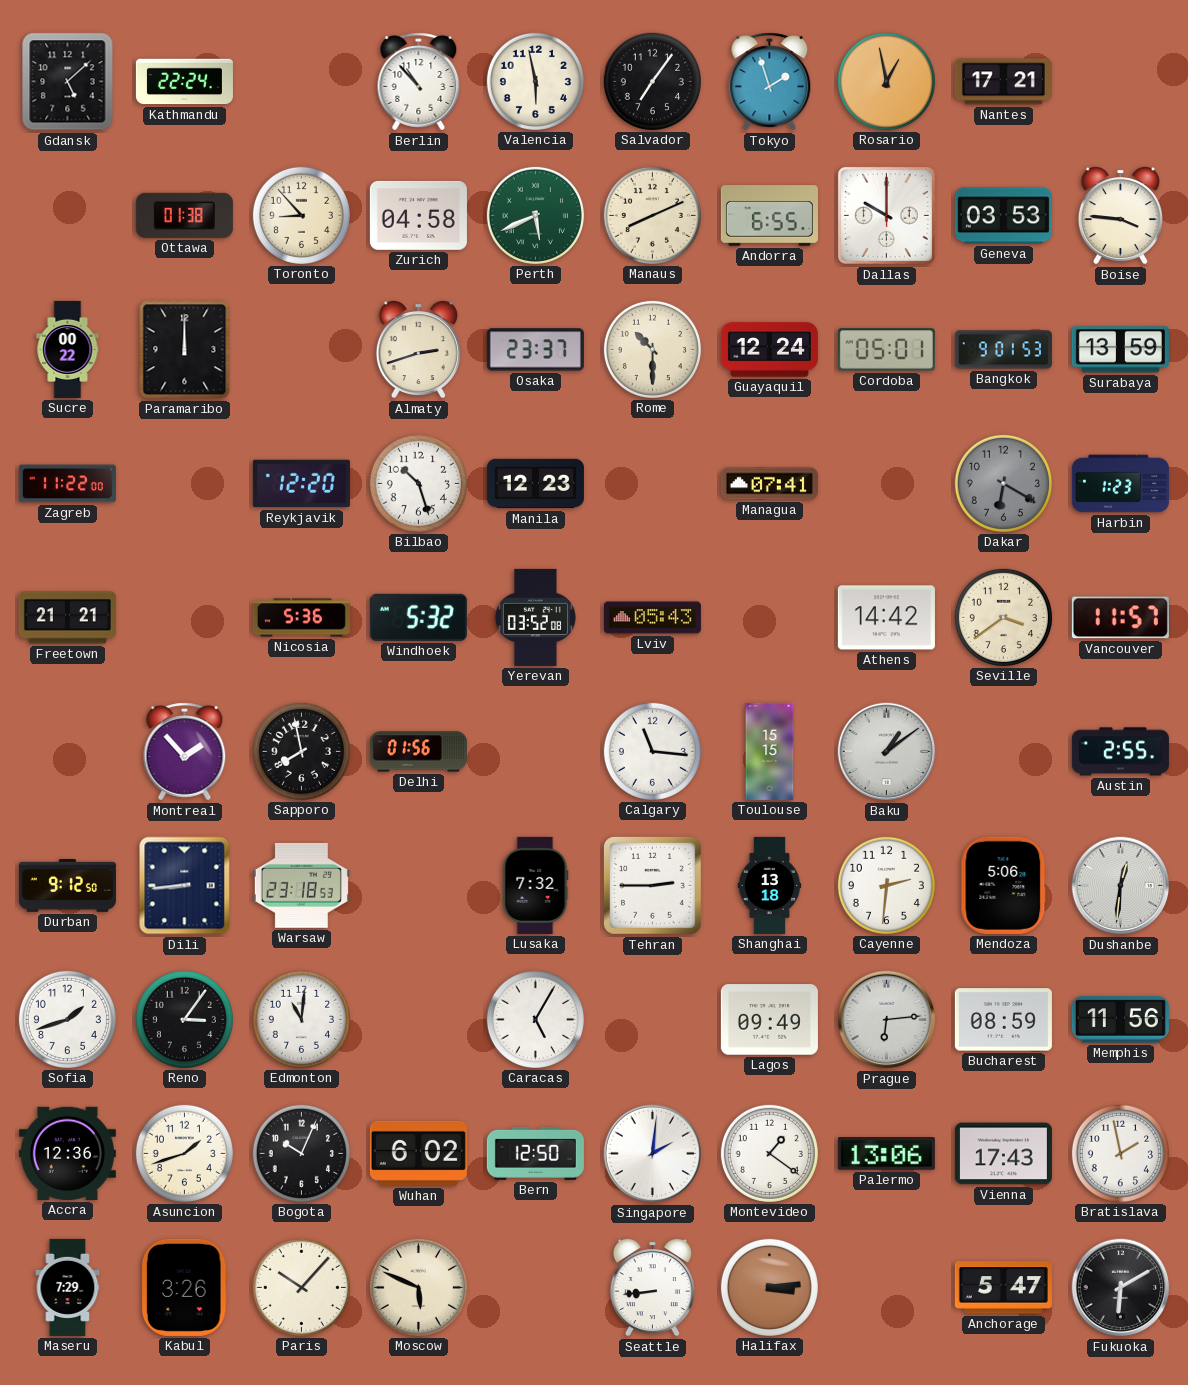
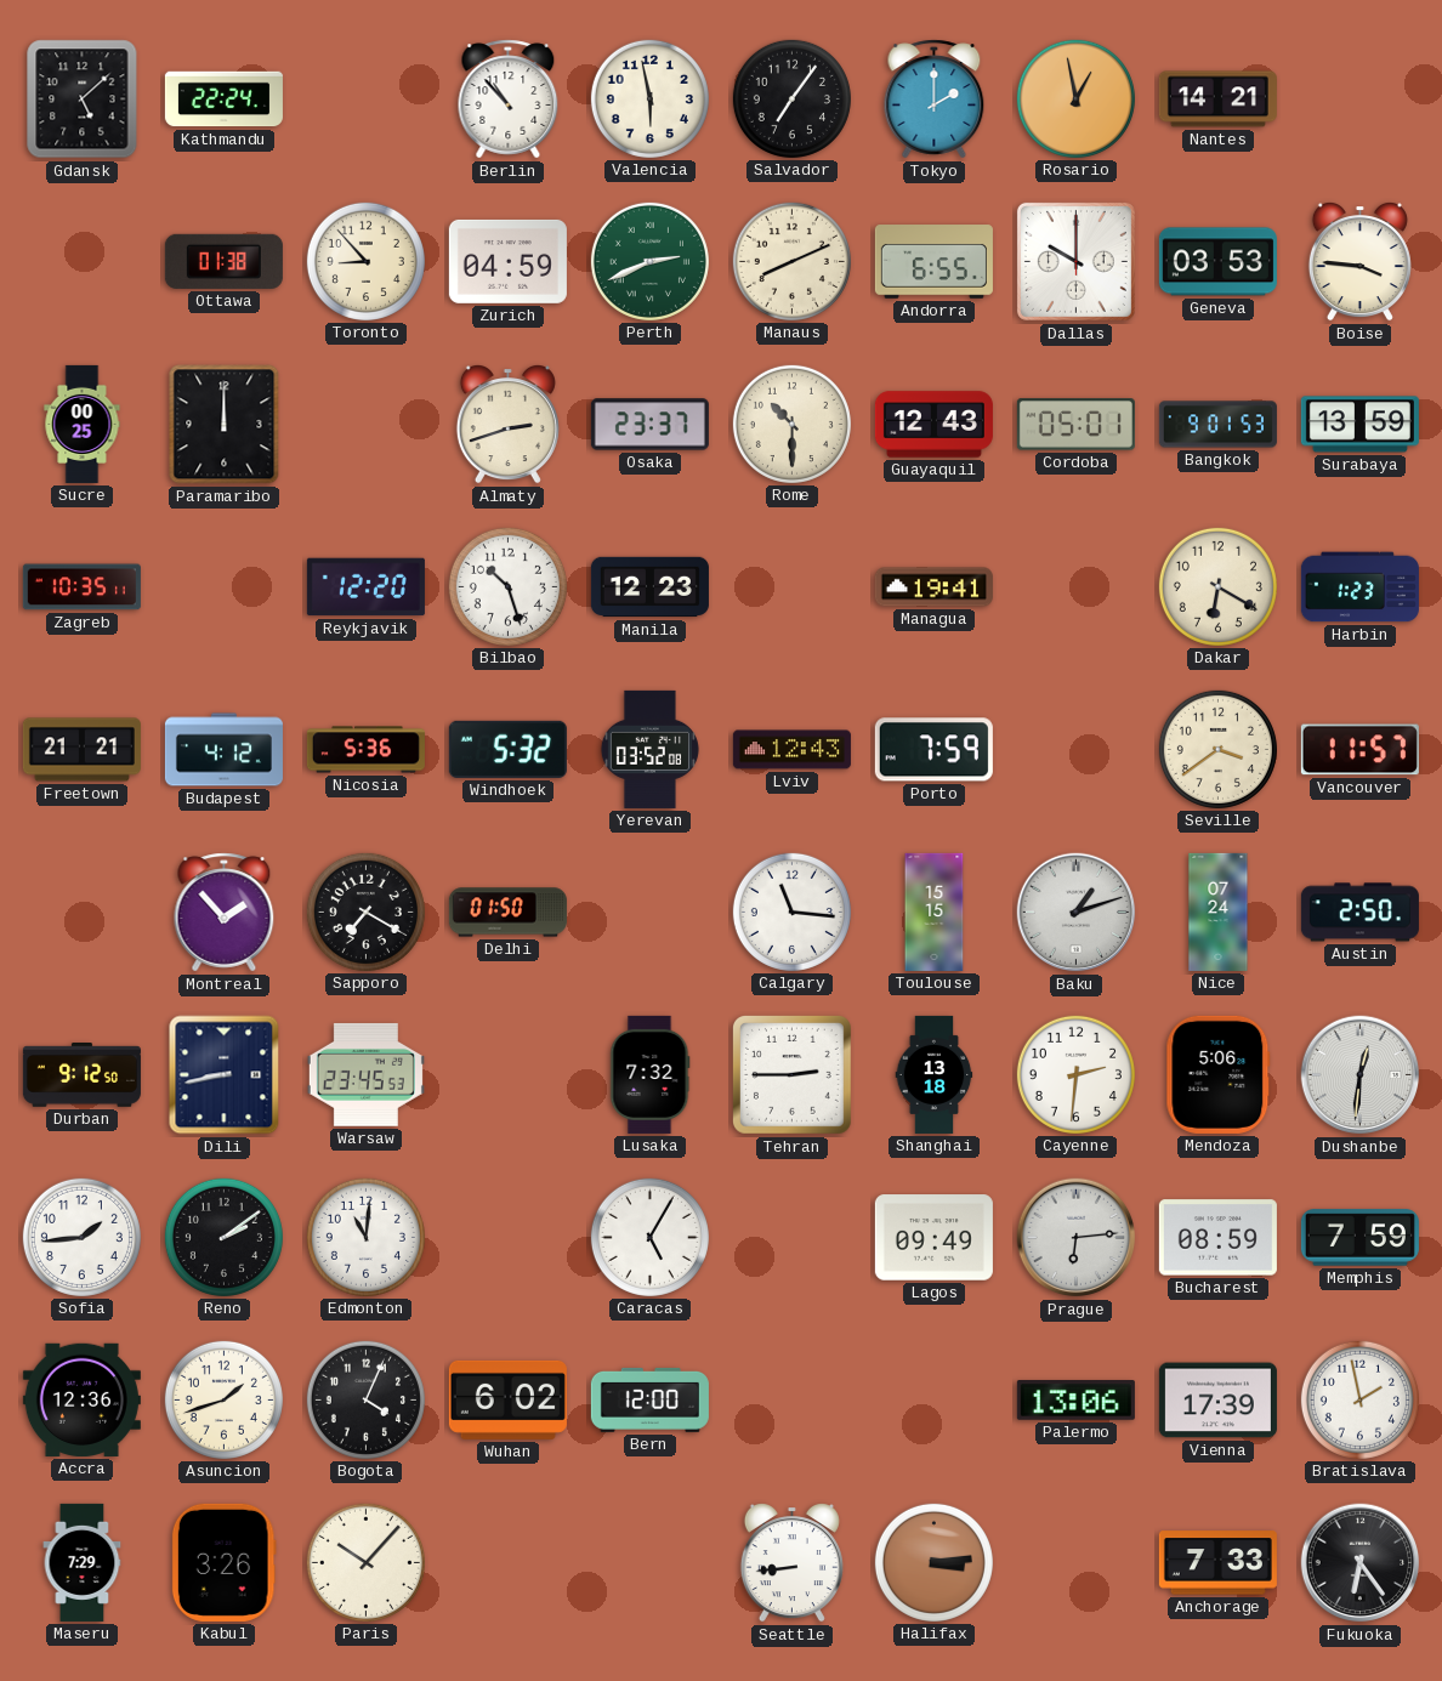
Tokyo: 1:57 -> 2:00
Nantes: 17:21 -> 14:21
Zurich: 04:58 -> 04:59
Perth: 5:41 -> 2:41
Sucre: 00:22 -> 00:25
Guayaquil: 12:24 -> 12:43
Zagreb: 11:22 -> 10:35
Managua: 07:41 -> 19:41
Dakar dial: grey -> cream
Budapest: none -> 4:12
Lviv: 05:43 -> 12:43
Porto: none -> 7:59
Athens: 14:42 -> none
Sapporo: 7:58 -> 7:20
Delhi: 01:56 -> 01:50
Baku: 1:09 -> 1:12
Nice: none -> 07:24
Austin: 2:55 -> 2:50
Dili: 8:44 -> 8:43
Warsaw: 23:18 -> 23:45
Sofia: 1:42 -> 1:44
Reno: 3:06 -> 2:09
Memphis: 11:56 -> 7:59
Bogota: 10:04 -> 4:04
Bern: 12:50 -> 12:00
Singapore: 2:01 -> none
Montevideo: 1:21 -> none
Vienna: 17:43 -> 17:39
Moscow: 5:49 -> none
Anchorage: 5:47 -> 7:33
Fukuoka: 6:10 -> 6:24
